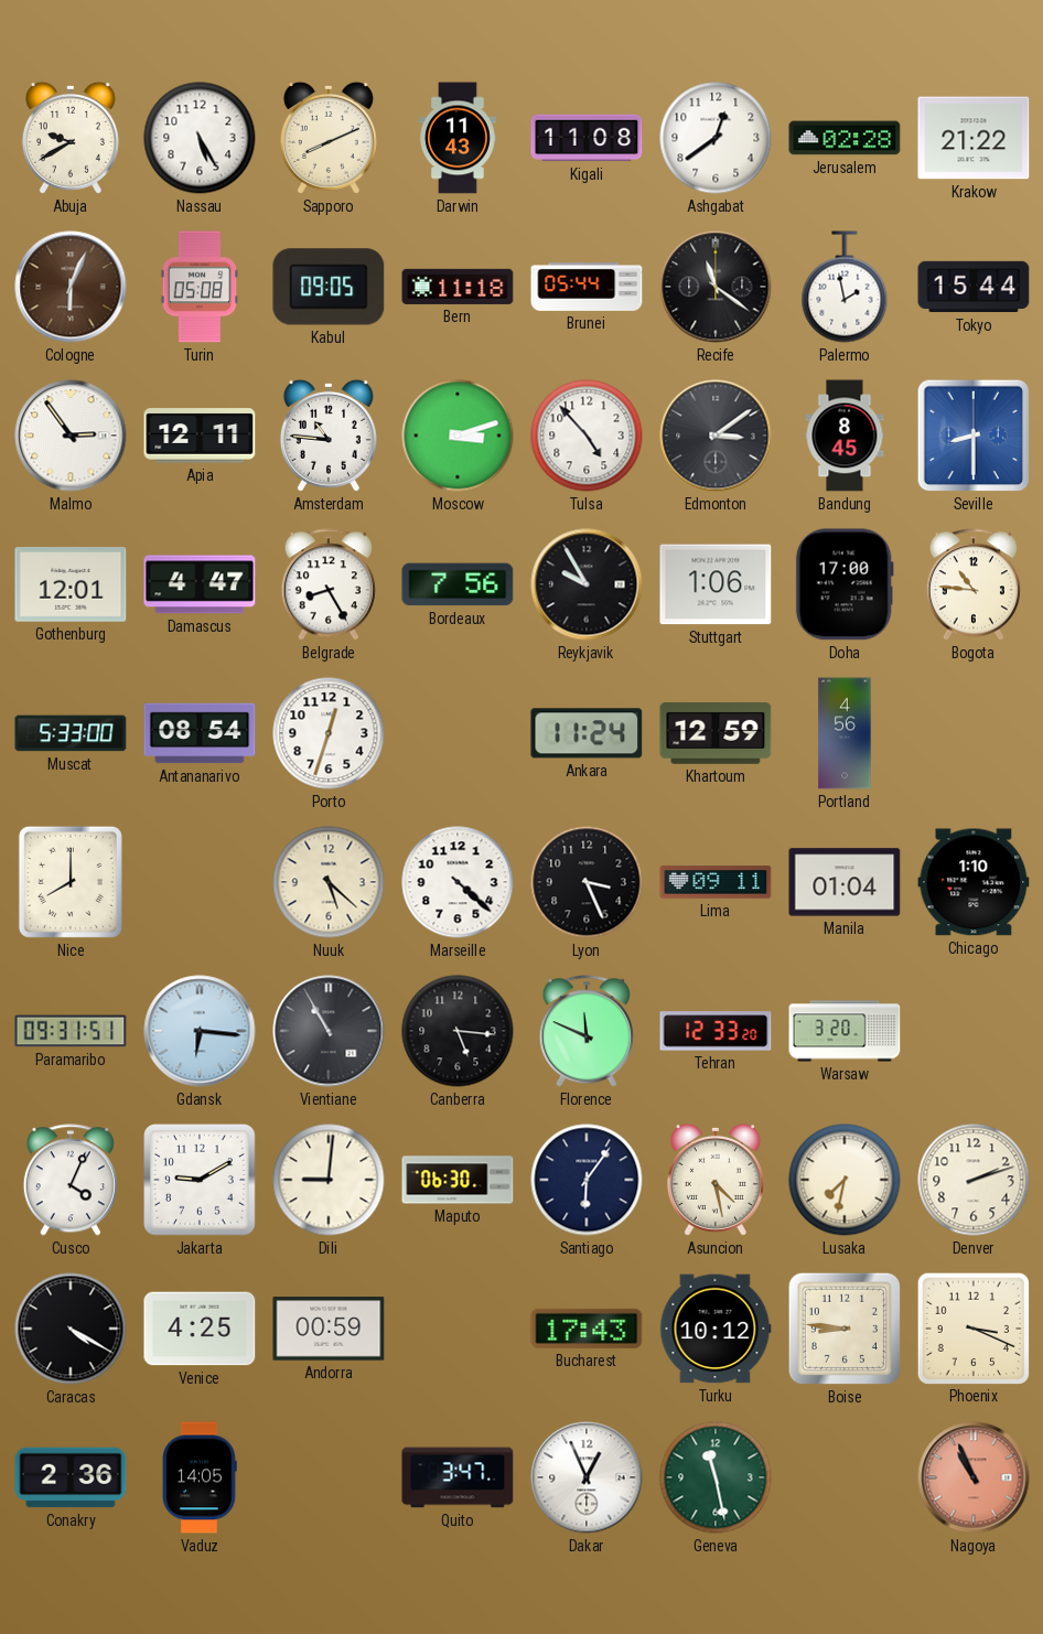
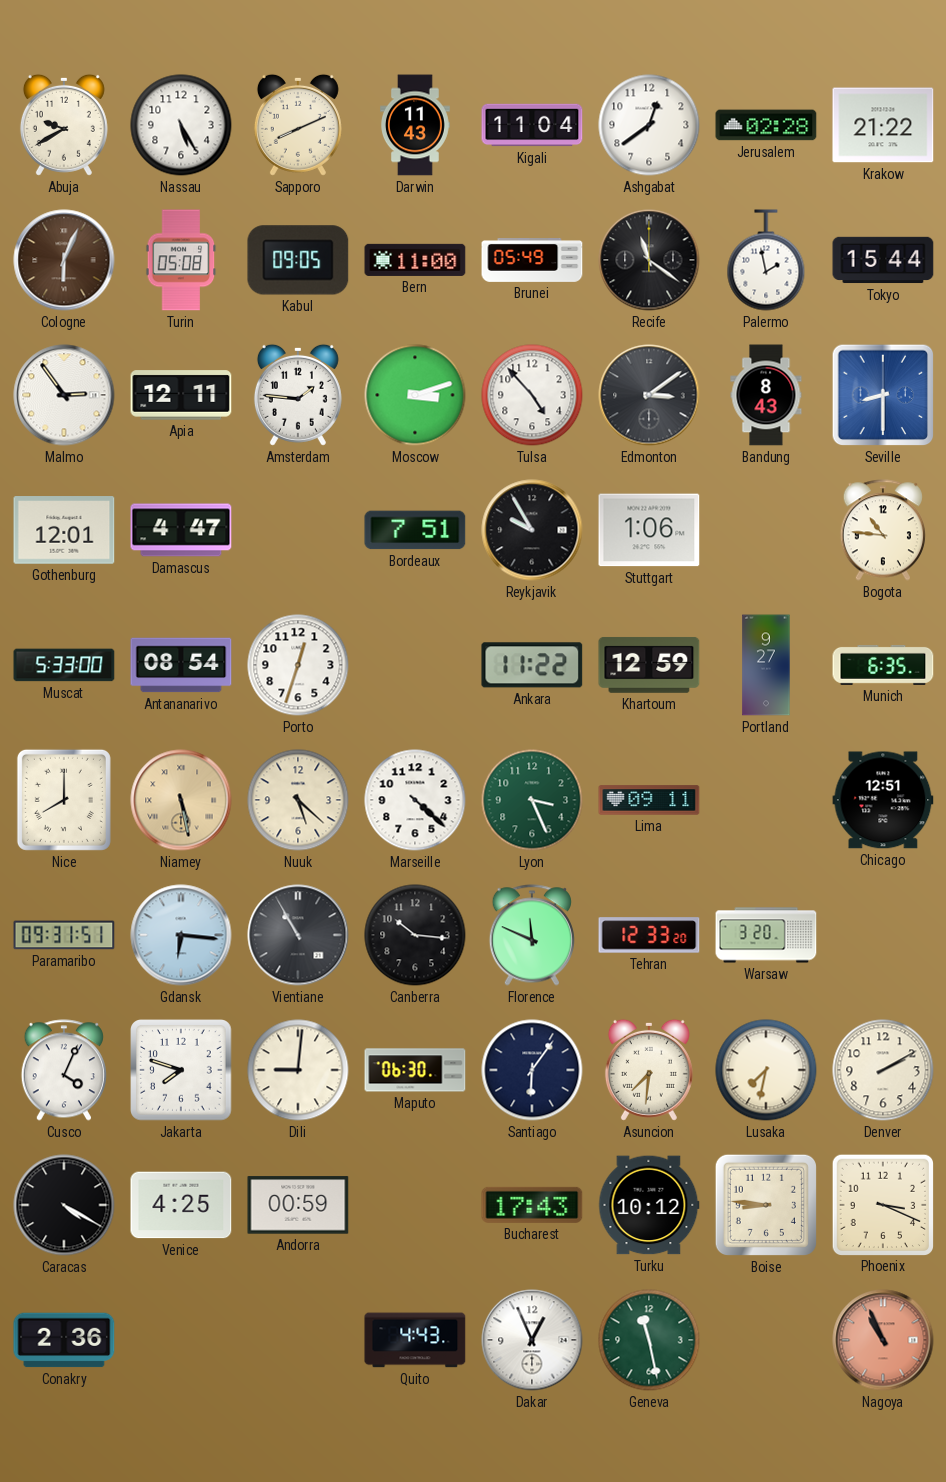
Kigali: 11:08 -> 11:04
Bern: 11:18 -> 11:00
Brunei: 05:44 -> 05:49
Amsterdam: 10:46 -> 1:46
Bandung: 8:45 -> 8:43
Belgrade: 8:25 -> none
Bordeaux: 7:56 -> 7:51
Doha: 17:00 -> none
Ankara: 11:24 -> 11:22
Portland: 4:56 -> 9:27
Munich: none -> 6:35
Niamey: none -> 5:28
Lyon dial: black -> green
Manila: 01:04 -> none
Chicago: 1:10 -> 12:51
Canberra: 5:16 -> 10:16
Jakarta: 9:10 -> 7:48
Asuncion: 4:28 -> 7:31
Denver: 2:12 -> 2:10
Vaduz: 14:05 -> none
Quito: 3:47 -> 4:43
